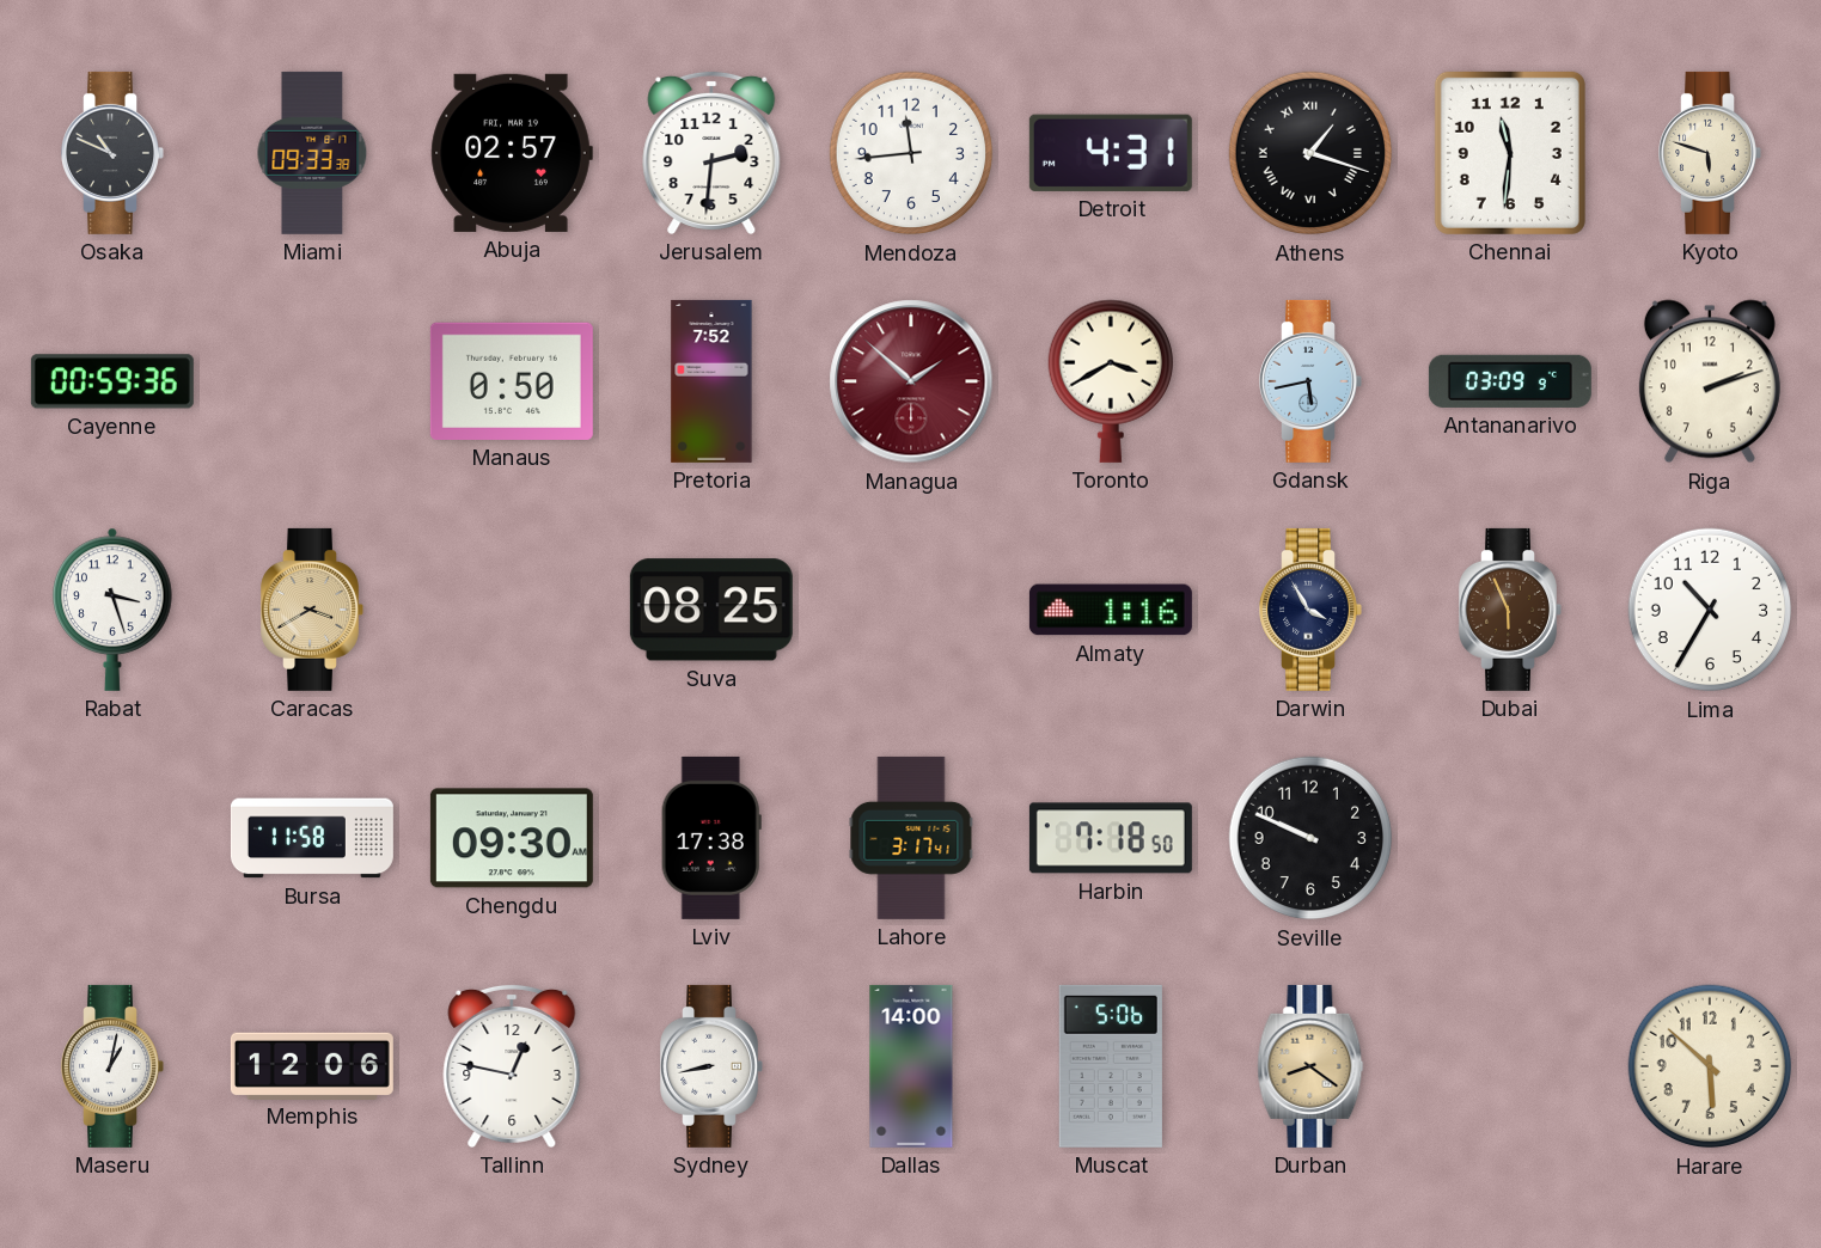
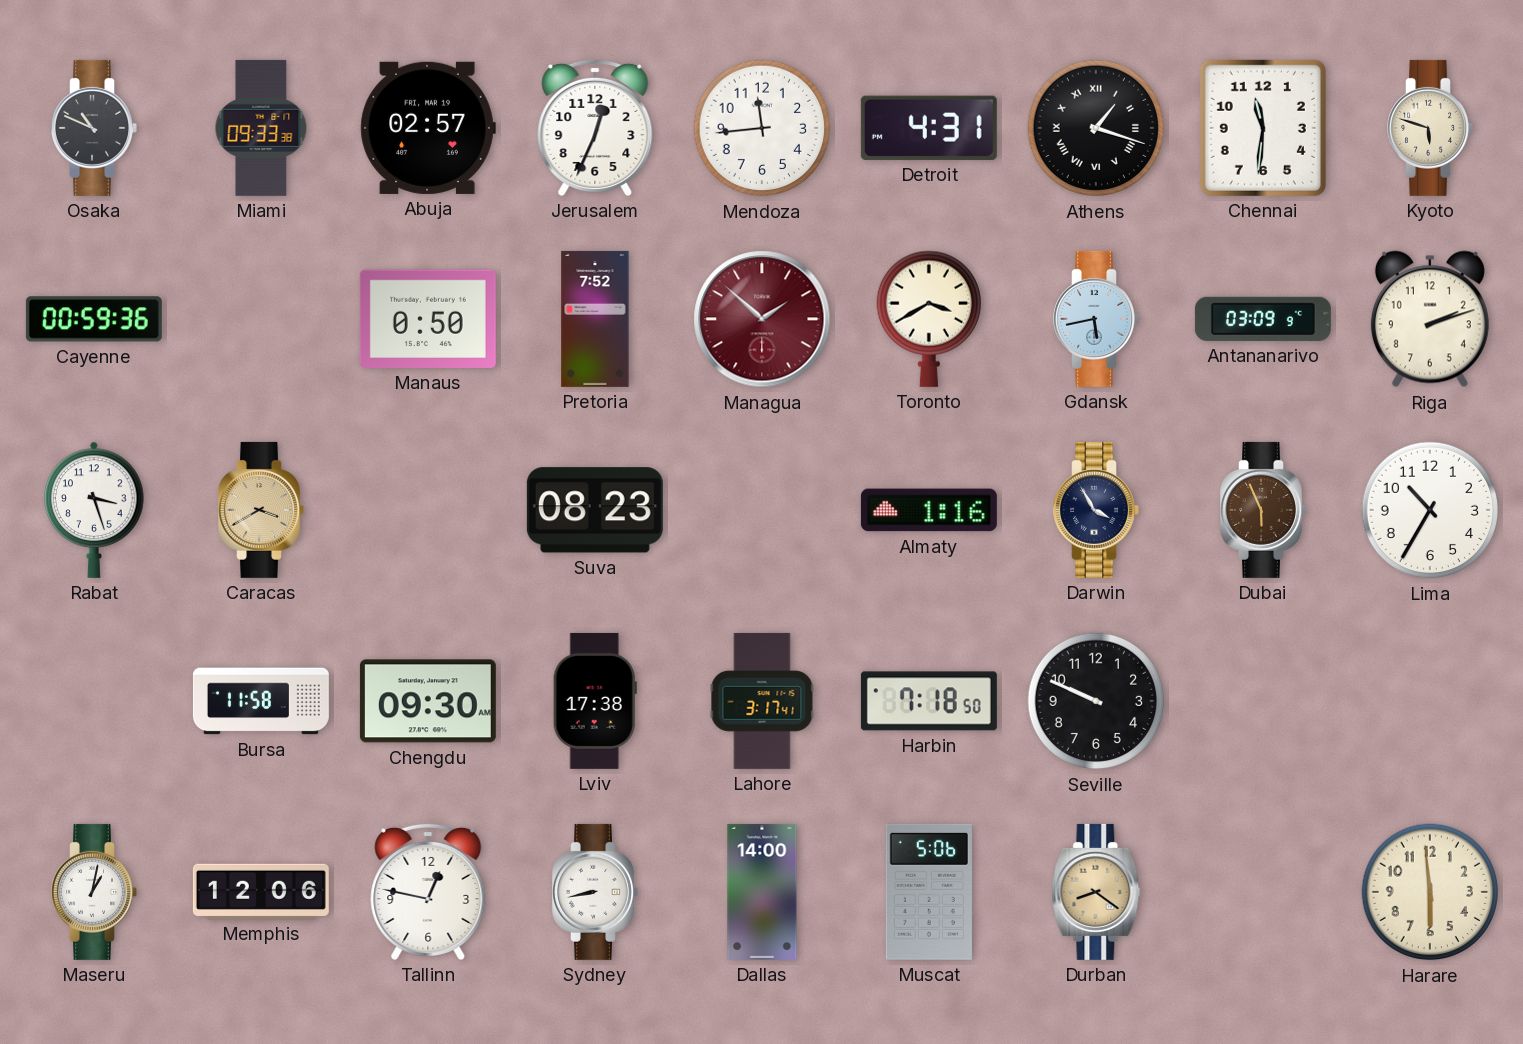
Jerusalem: 2:31 -> 12:34
Suva: 08:25 -> 08:23
Harare: 5:52 -> 5:59
